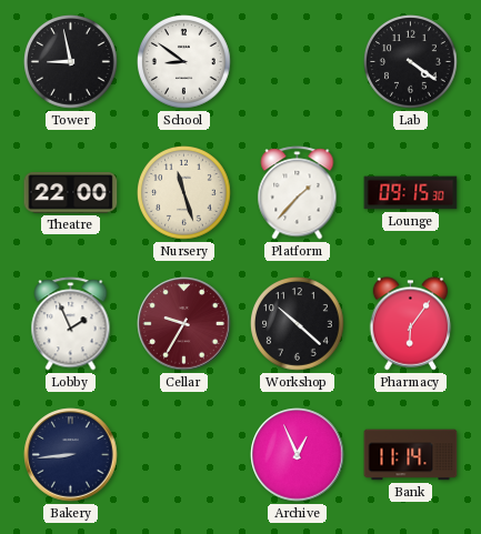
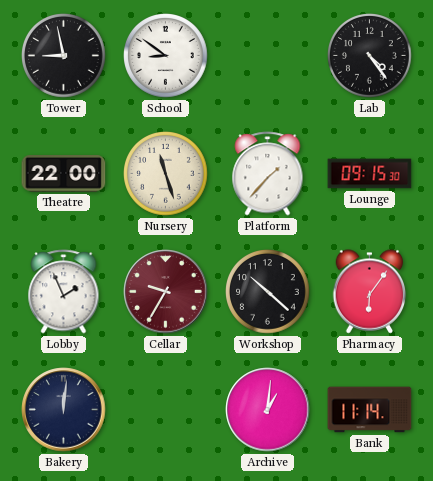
Lab: 4:21 -> 4:24
Bakery: 8:44 -> 12:01
Archive: 12:56 -> 1:01
